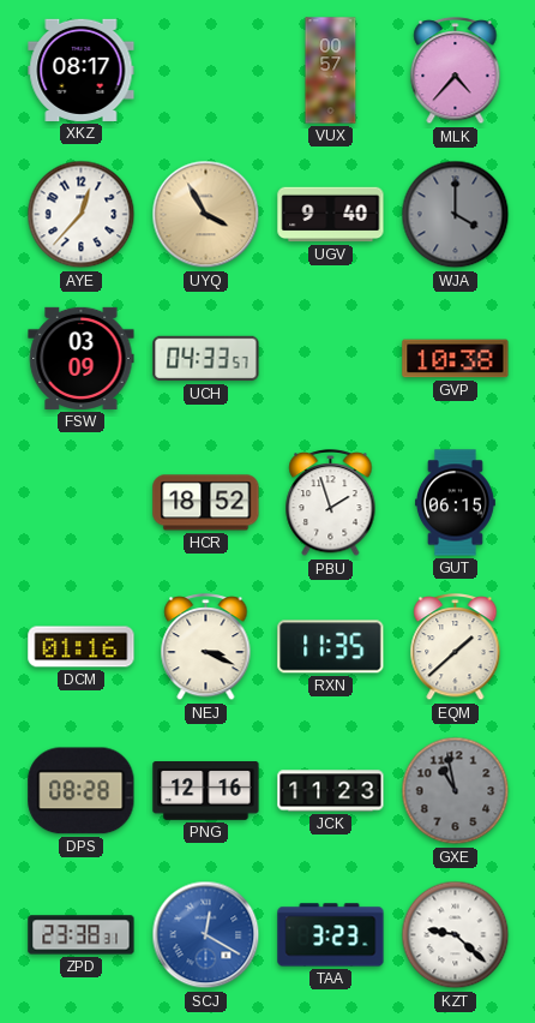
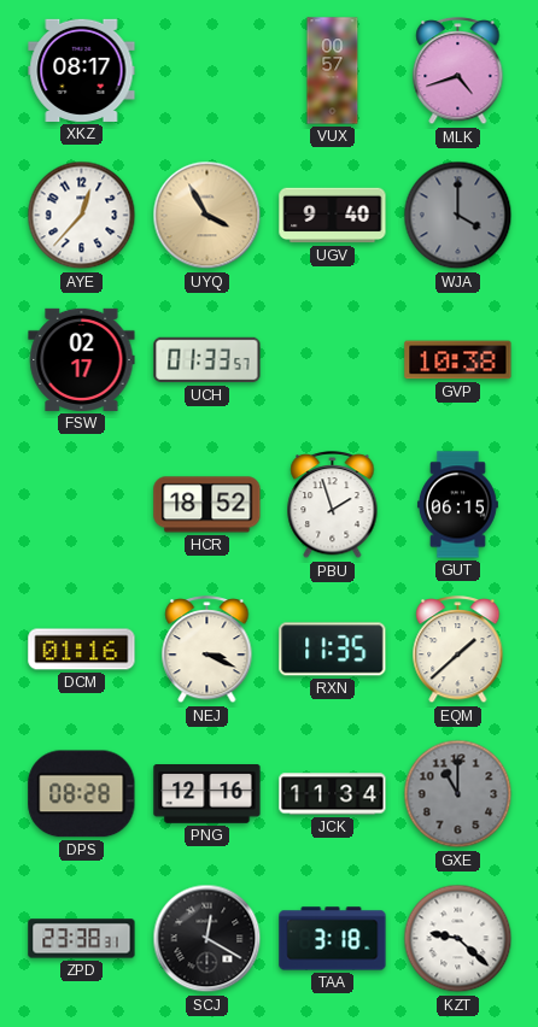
MLK: 4:37 -> 4:42
FSW: 03:09 -> 02:17
UCH: 04:33 -> 01:33
JCK: 11:23 -> 11:34
GXE: 10:58 -> 11:00
SCJ dial: blue -> black
TAA: 3:23 -> 3:18
